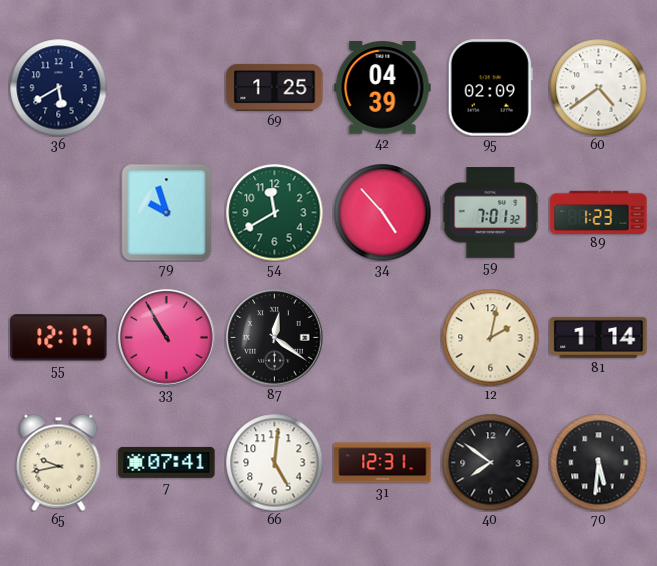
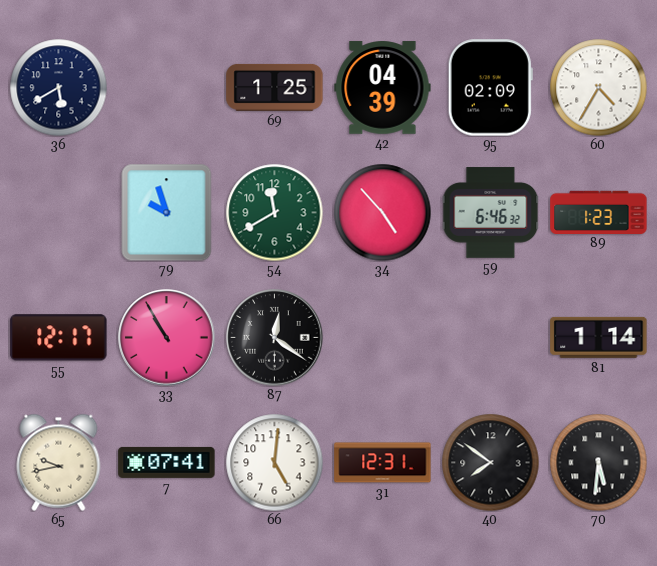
60: 4:39 -> 4:35
59: 7:01 -> 6:46
12: 2:02 -> none
